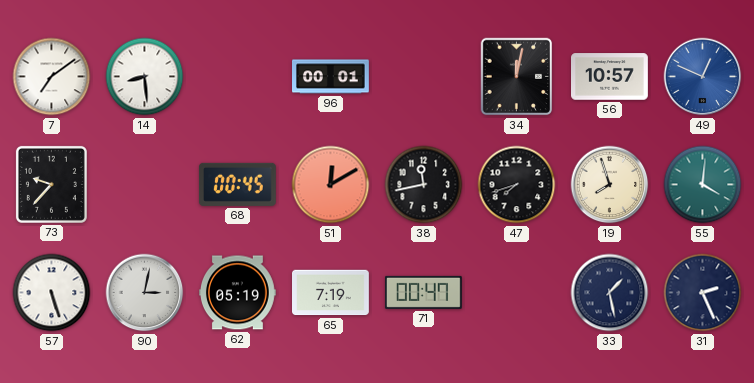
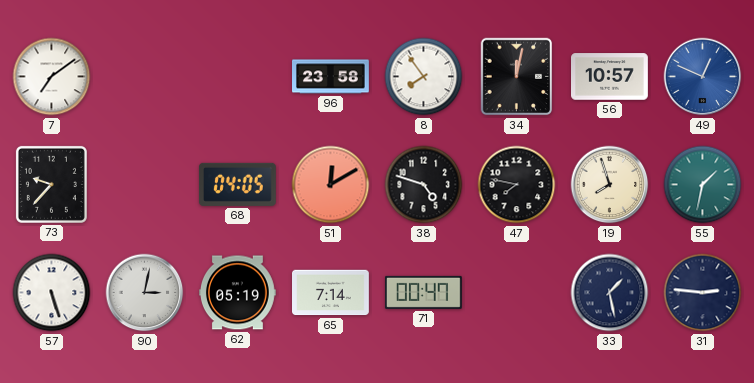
14: 8:29 -> none
96: 00:01 -> 23:58
8: none -> 7:54
68: 00:45 -> 04:05
38: 11:43 -> 4:48
47: 7:42 -> 7:47
55: 4:01 -> 1:32
65: 7:19 -> 7:14
31: 2:26 -> 2:46
